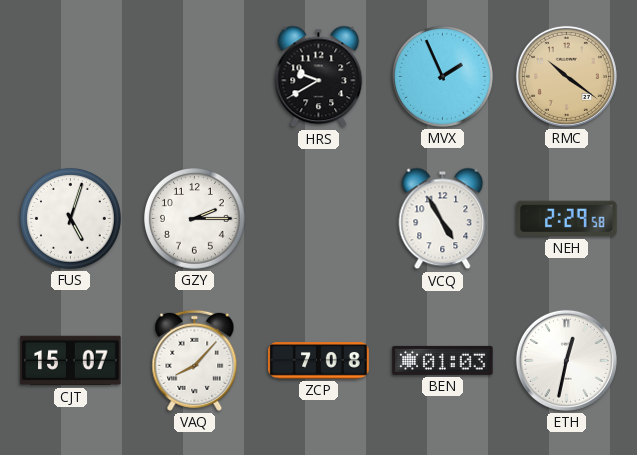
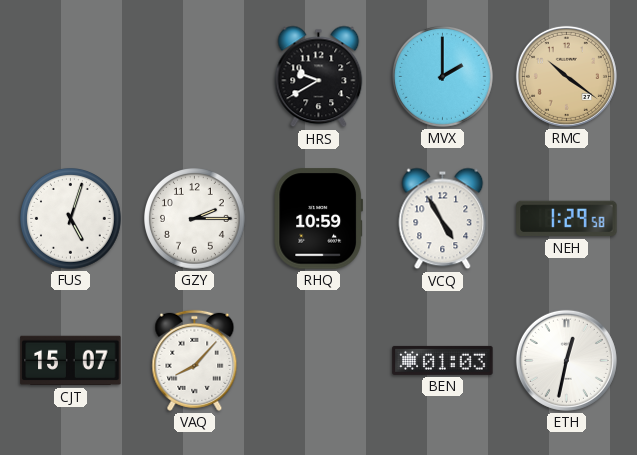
MVX: 1:56 -> 2:00
RHQ: none -> 10:59
NEH: 2:29 -> 1:29
ZCP: 7:08 -> none
